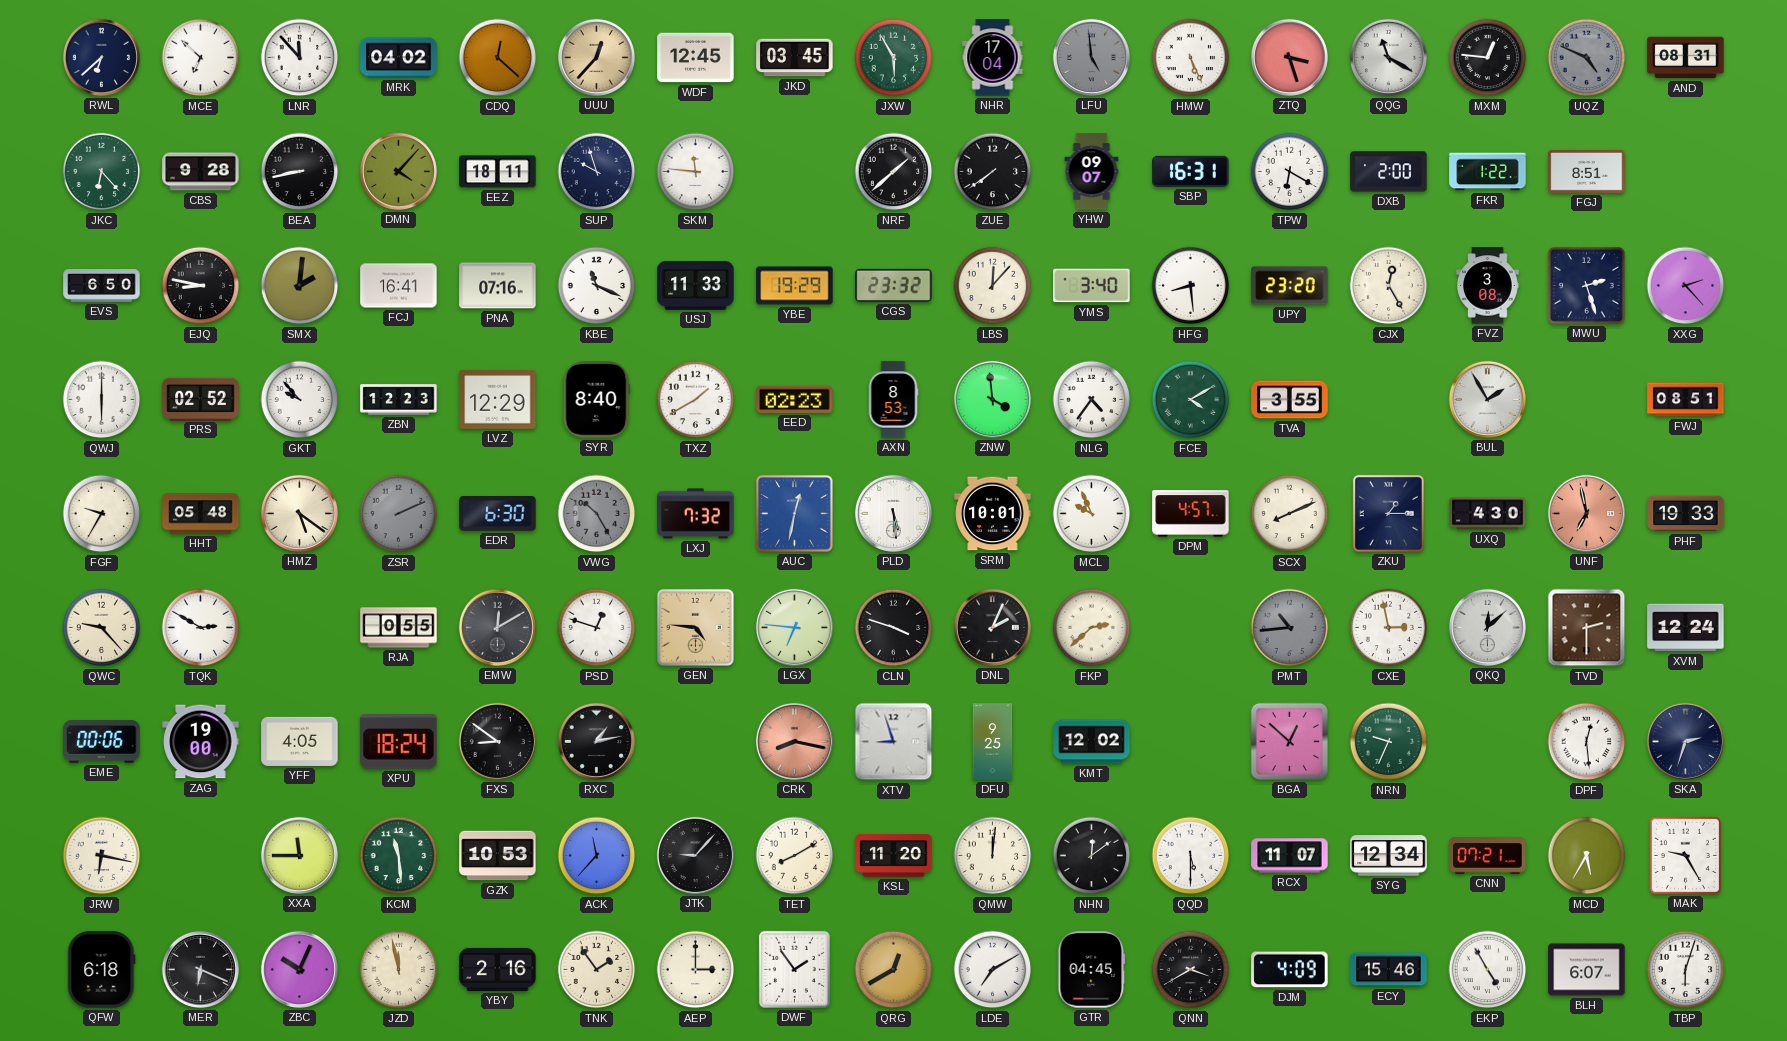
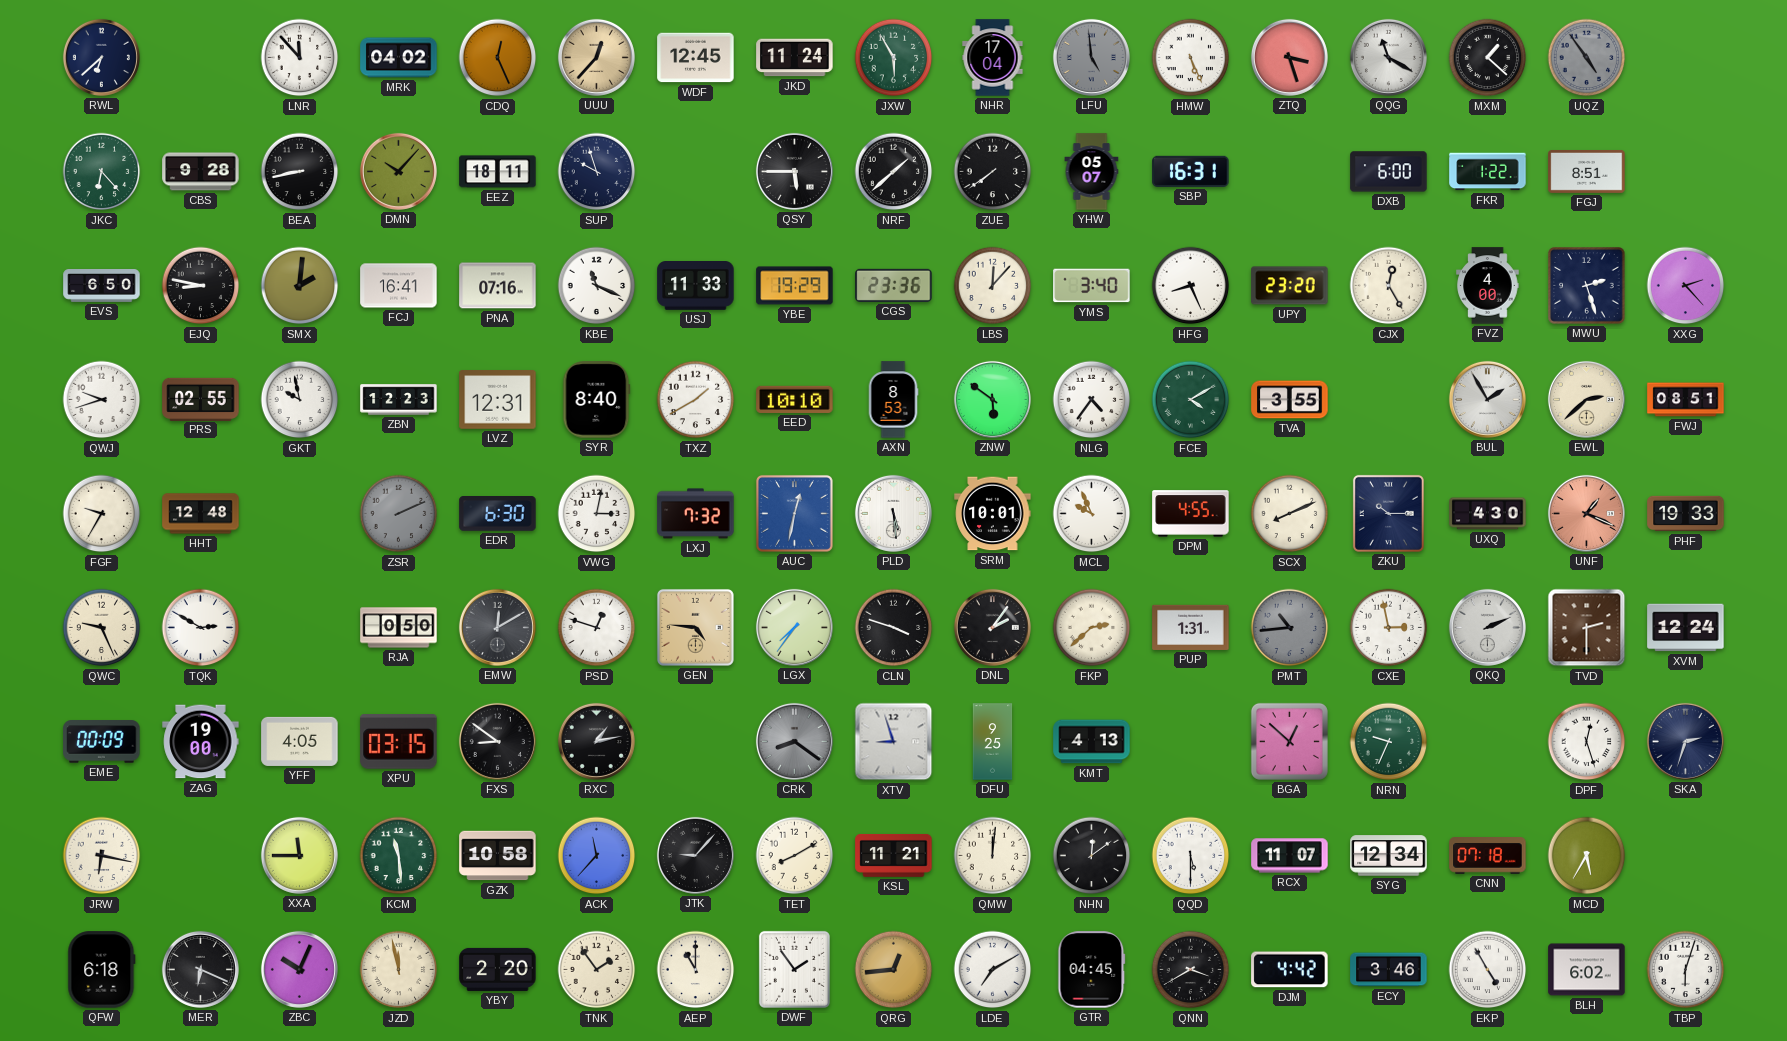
MCE: 6:52 -> none
CDQ: 12:22 -> 12:26
JKD: 03:45 -> 11:24
MXM: 12:46 -> 1:22
UQZ: 4:49 -> 4:54
AND: 08:31 -> none
DMN: 4:07 -> 10:07
SKM: 11:46 -> none
QSY: none -> 5:45
YHW: 09:07 -> 05:07
TPW: 6:20 -> none
DXB: 2:00 -> 6:00
CGS: 23:32 -> 23:36
HFG: 8:29 -> 8:26
FVZ: 3:08 -> 4:00
QWJ: 6:00 -> 9:42
PRS: 02:52 -> 02:55
GKT: 9:53 -> 9:58
LVZ: 12:29 -> 12:31
EED: 02:23 -> 10:10
ZNW: 3:59 -> 5:51
EWL: none -> 2:38
HHT: 05:48 -> 12:48
HMZ: 5:21 -> none
VWG: 10:25 -> 3:02
VWG dial: grey -> white
DPM: 4:57 -> 4:55
ZKU: 1:15 -> 10:15
UNF: 6:58 -> 1:19
QWC: 9:23 -> 9:26
RJA: 0:55 -> 0:50
LGX: 6:46 -> 7:36
DNL: 2:04 -> 2:06
PUP: none -> 1:31
QKQ: 12:08 -> 2:11
EME: 00:06 -> 00:09
XPU: 18:24 -> 03:15
CRK: 8:17 -> 8:21
CRK dial: salmon -> grey
KMT: 12:02 -> 4:13
DPF: 12:29 -> 12:27
GZK: 10:53 -> 10:58
KSL: 11:20 -> 11:21
CNN: 07:21 -> 07:18
MAK: 9:25 -> none
YBY: 2:16 -> 2:20
AEP: 3:00 -> 11:00
QRG: 12:40 -> 12:44
DJM: 4:09 -> 4:42
ECY: 15:46 -> 3:46
BLH: 6:07 -> 6:02
